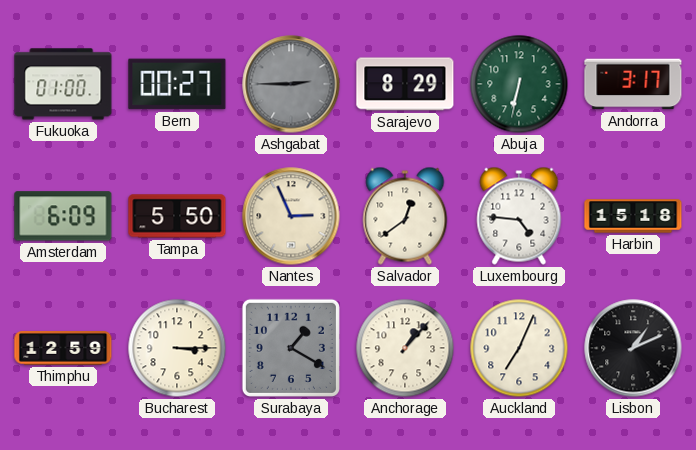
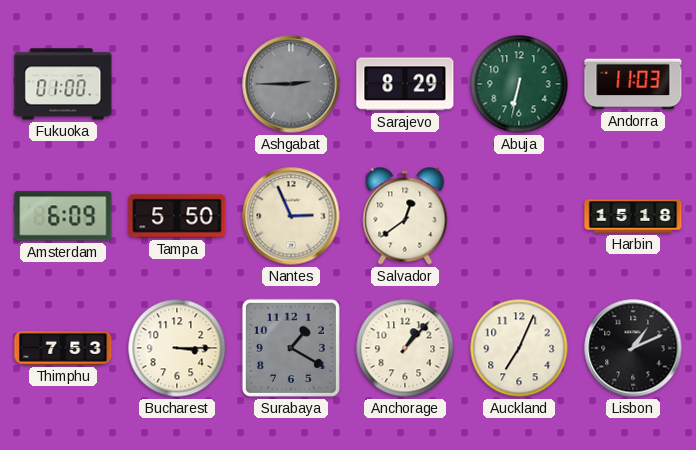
Bern: 00:27 -> none
Andorra: 3:17 -> 11:03
Luxembourg: 4:46 -> none
Thimphu: 12:59 -> 7:53
